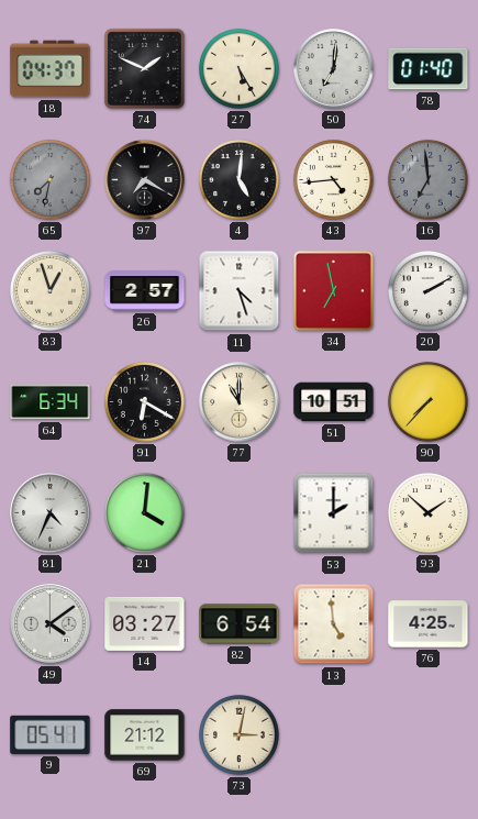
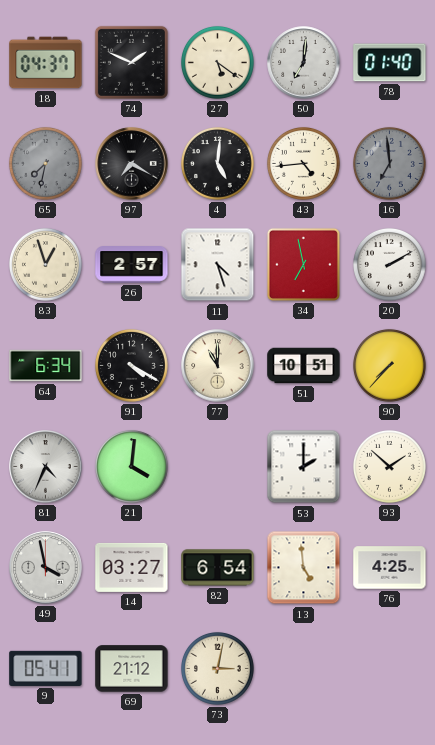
27: 5:25 -> 5:21
91: 6:20 -> 4:20
49: 4:09 -> 3:58
